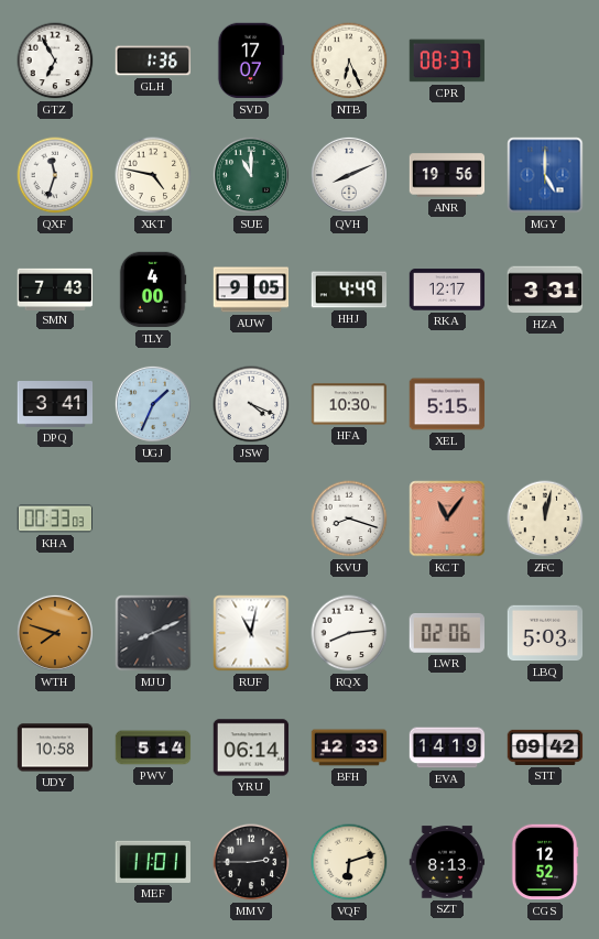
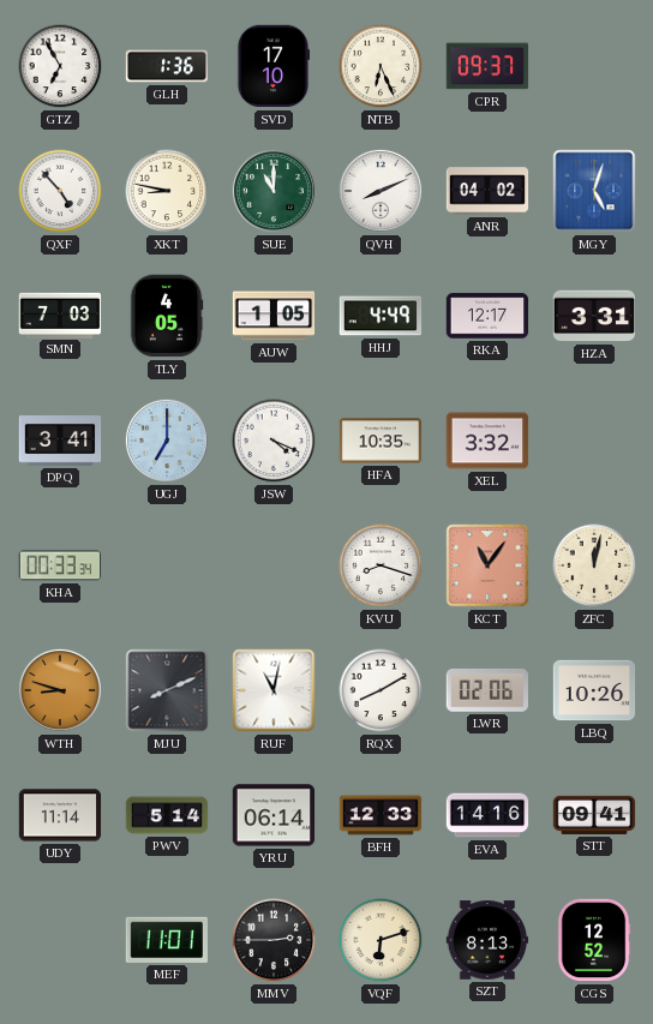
SVD: 17:07 -> 17:10
CPR: 08:37 -> 09:37
QXF: 11:33 -> 4:53
XKT: 4:47 -> 8:47
ANR: 19:56 -> 04:02
MGY: 5:00 -> 5:03
SMN: 7:43 -> 7:03
TLY: 4:00 -> 4:05
AUW: 9:05 -> 1:05
UGJ: 1:34 -> 7:00
HFA: 10:30 -> 10:35
XEL: 5:15 -> 3:32
KHA: 00:33:03 -> 00:33:34
WTH: 7:48 -> 8:48
RQX: 8:14 -> 8:10
LBQ: 5:03 -> 10:26
UDY: 10:58 -> 11:14
EVA: 14:19 -> 14:16
STT: 09:42 -> 09:41
